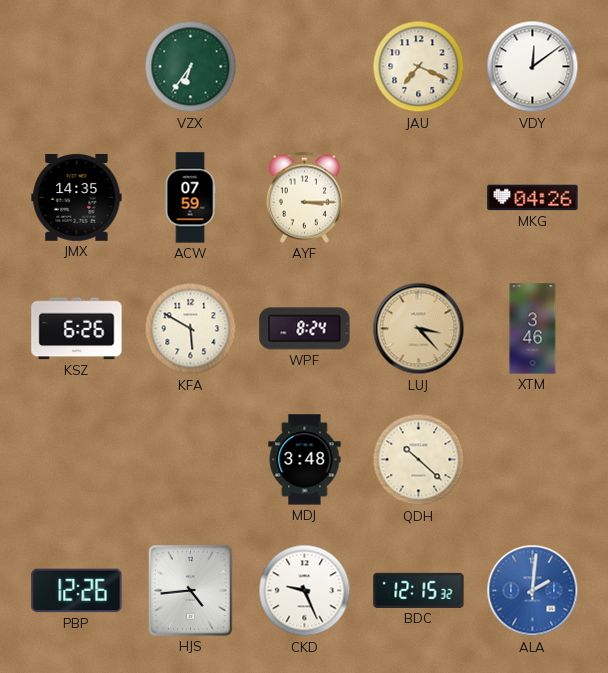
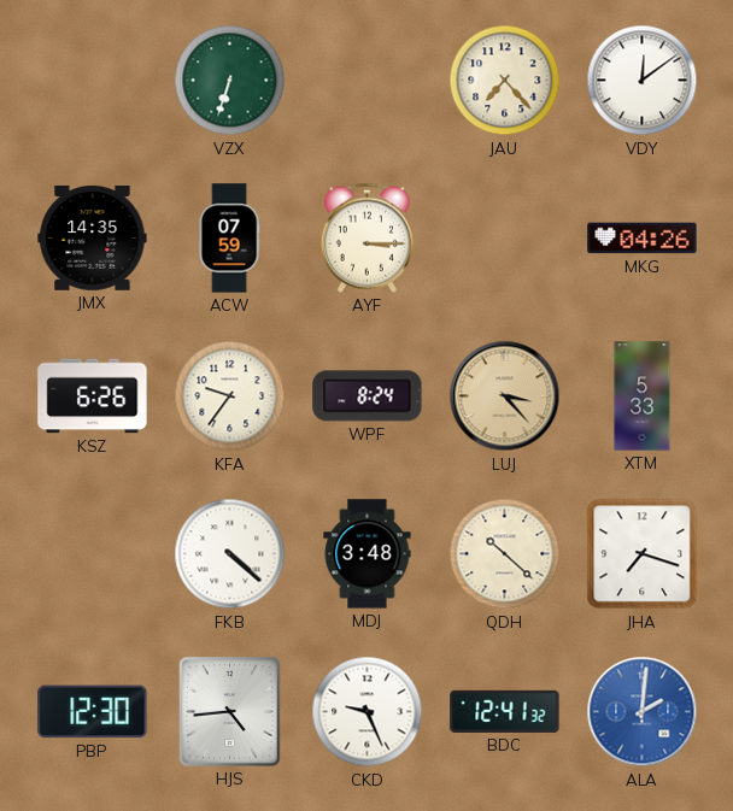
VZX: 6:36 -> 6:33
JAU: 7:19 -> 7:23
KFA: 5:50 -> 9:36
XTM: 3:46 -> 5:33
FKB: none -> 4:22
JHA: none -> 7:18
PBP: 12:26 -> 12:30
BDC: 12:15 -> 12:41
